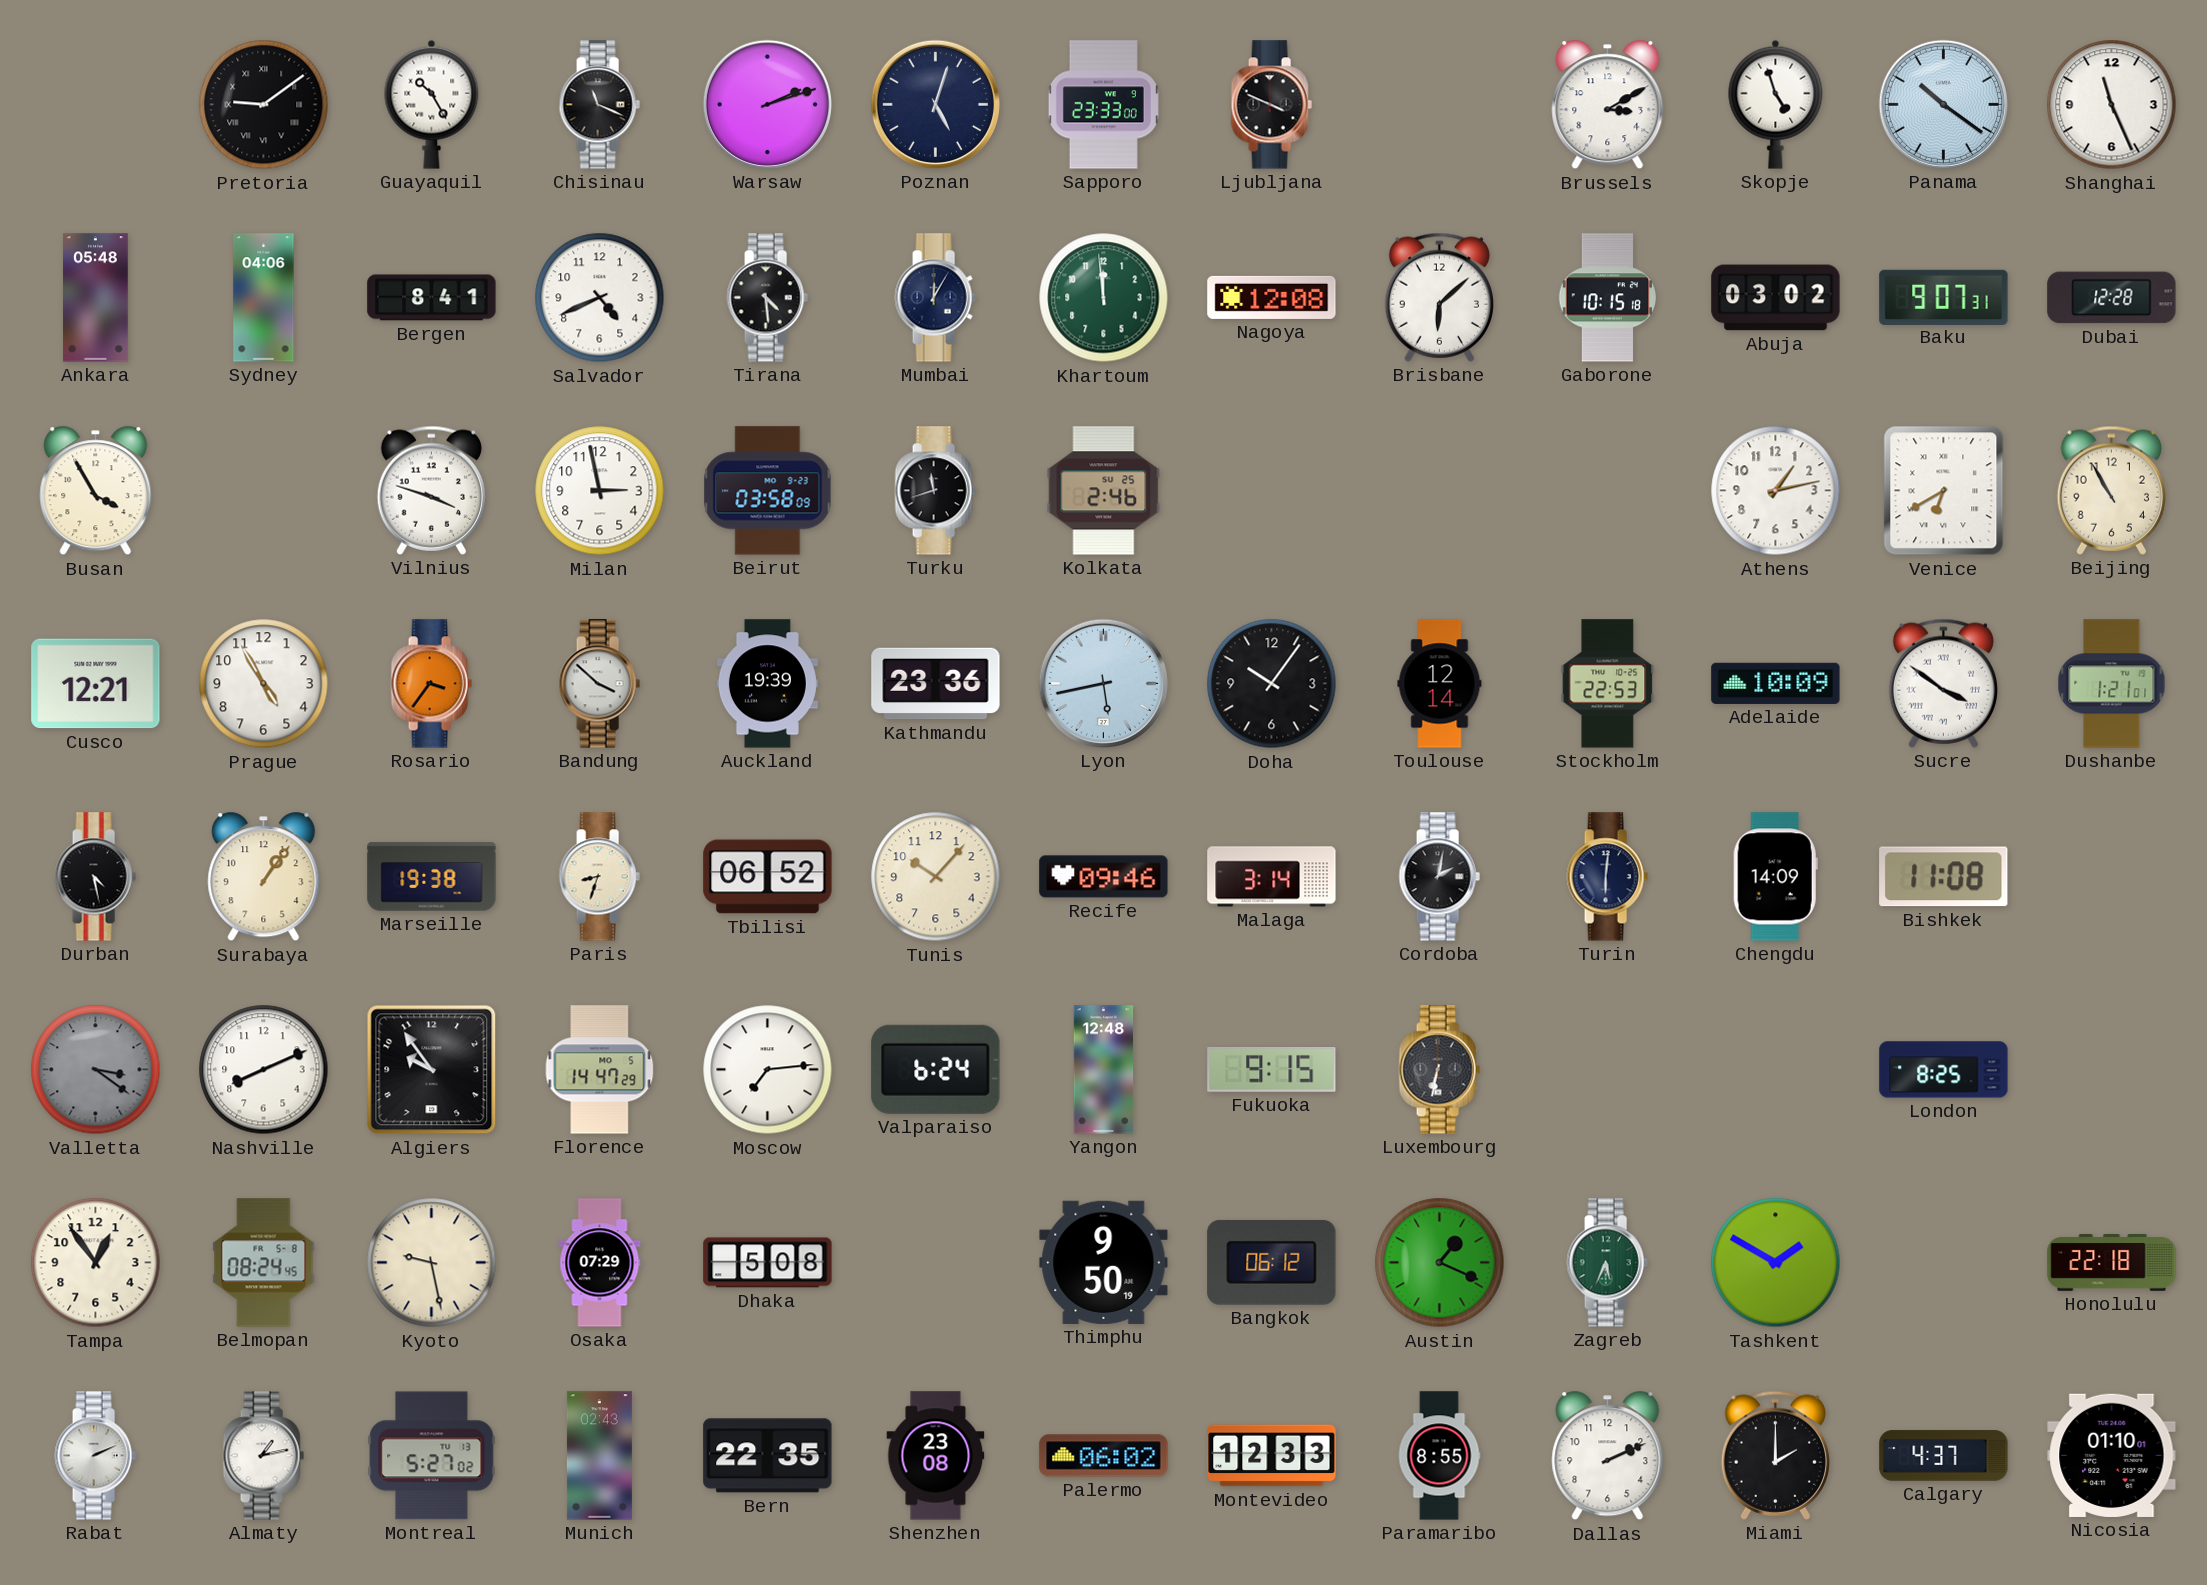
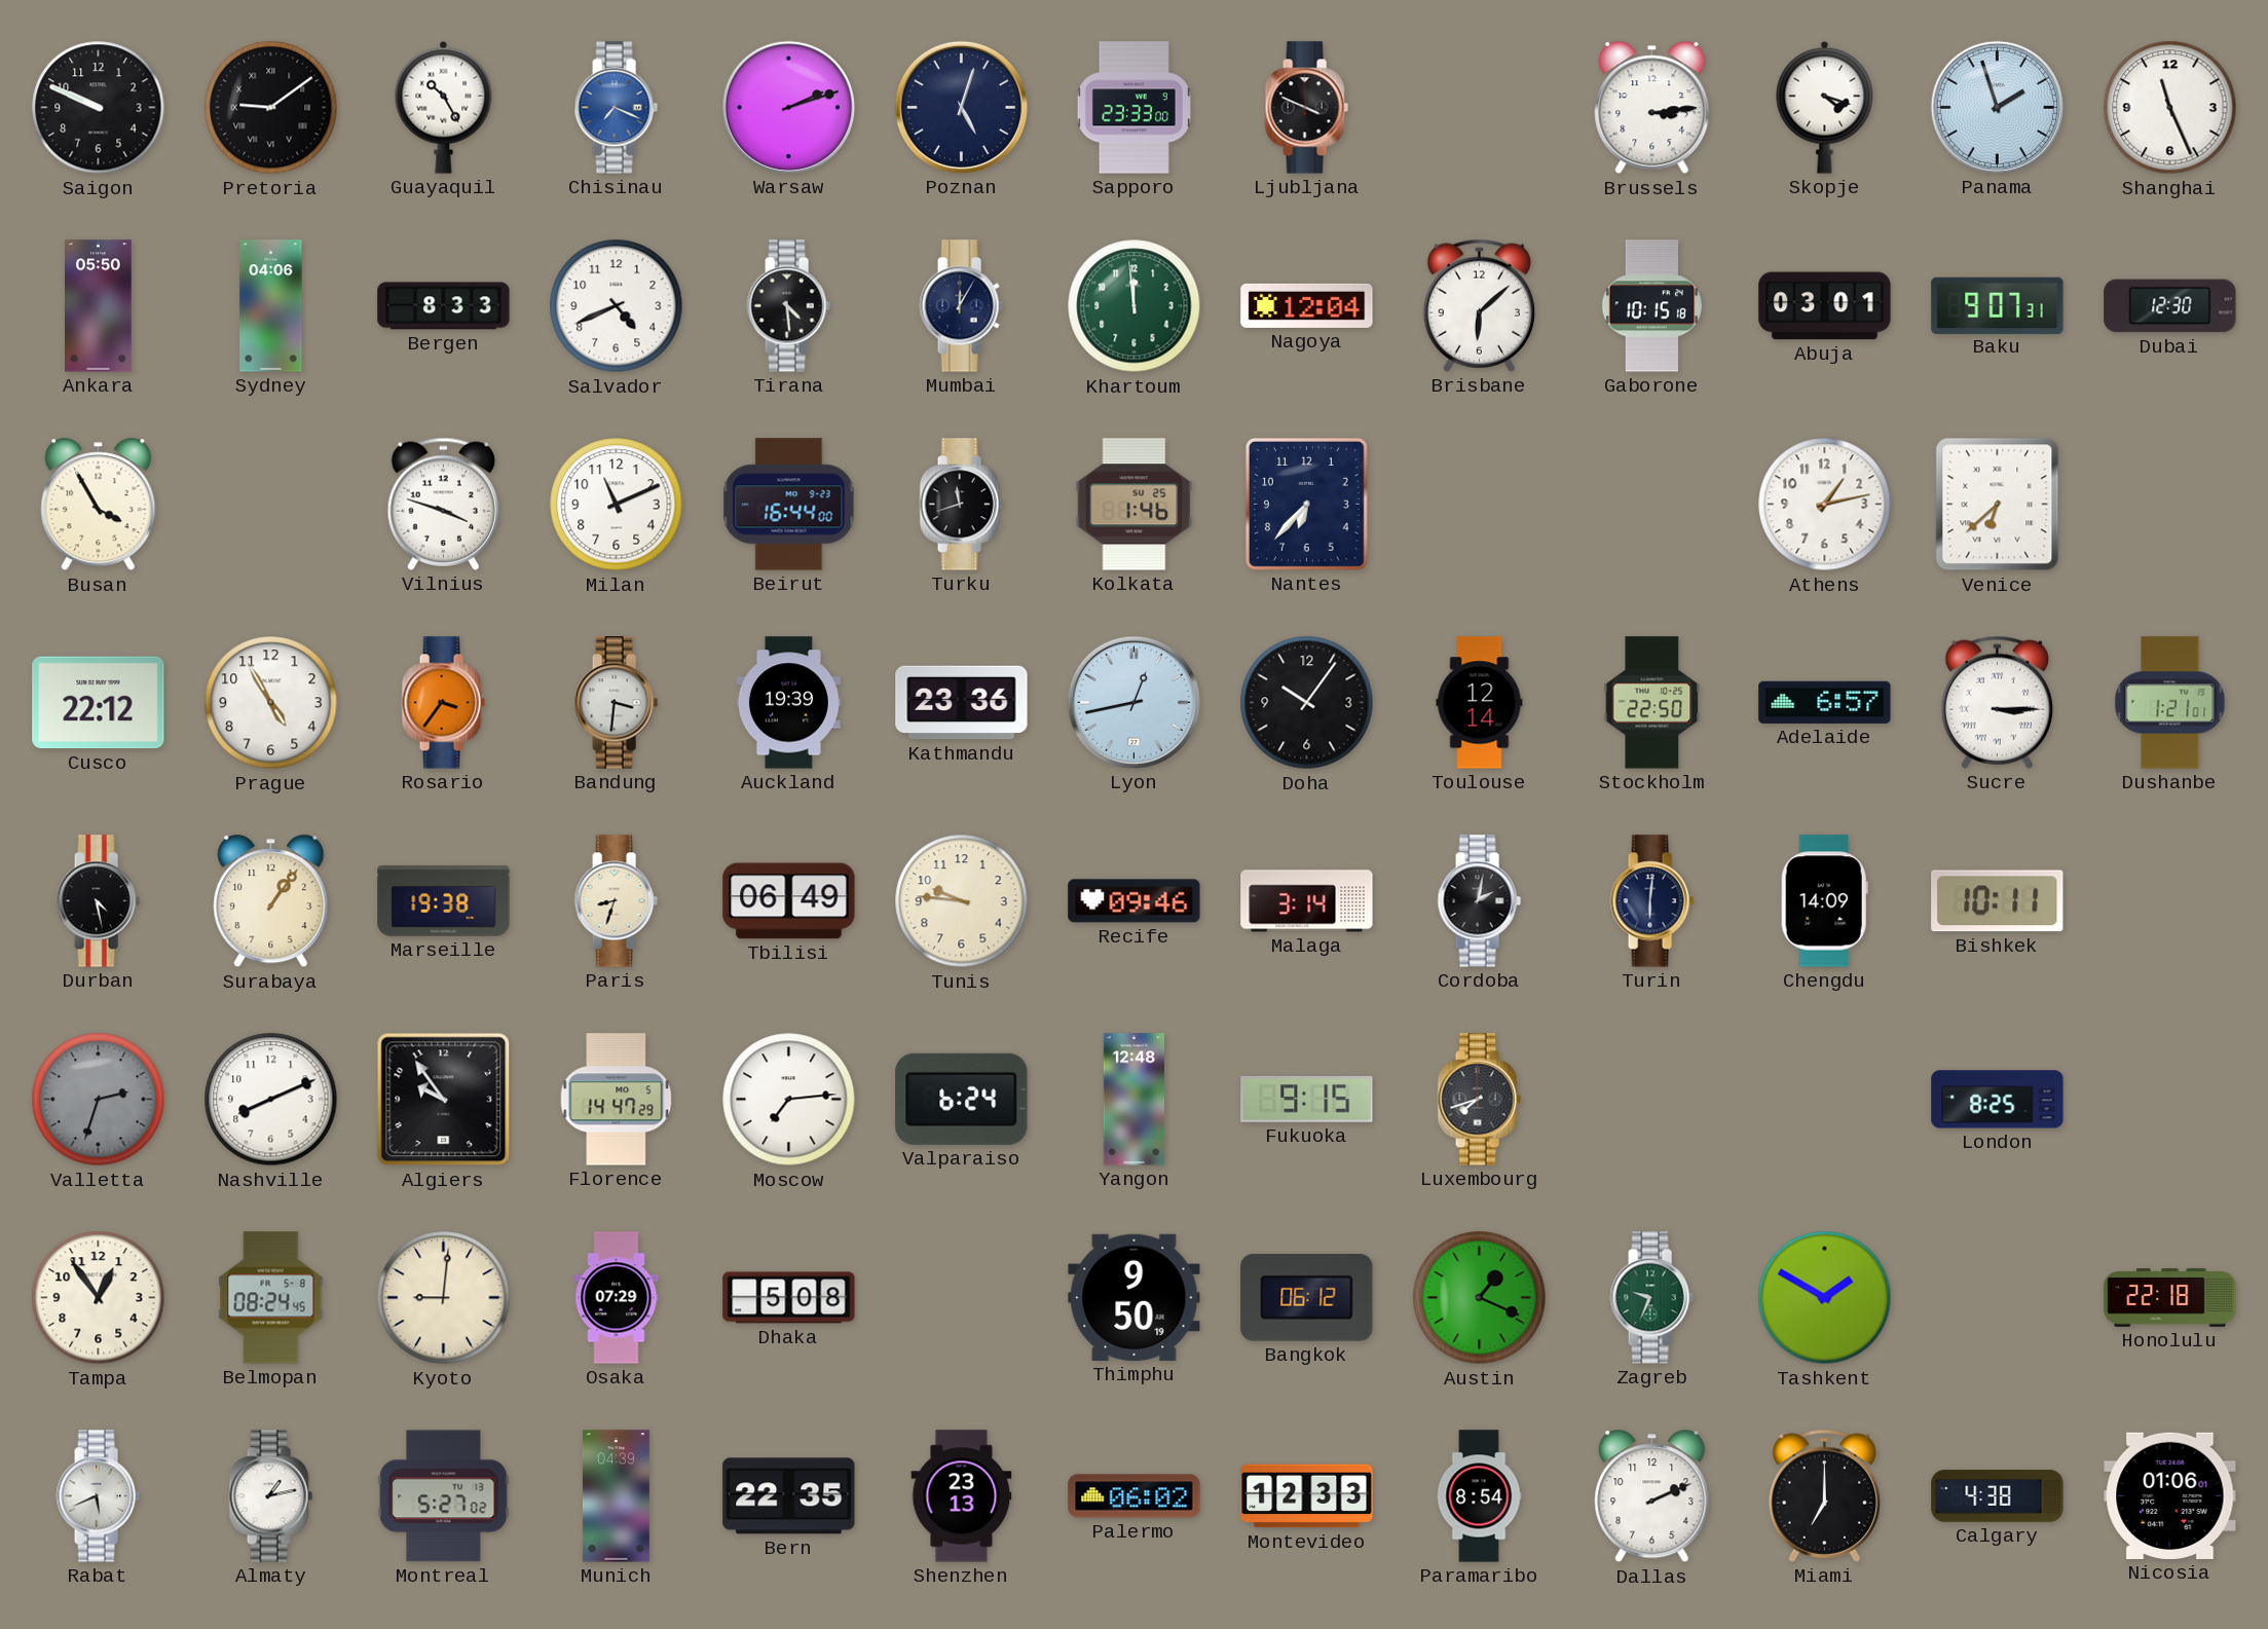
Saigon: none -> 9:49
Chisinau: 11:19 -> 7:19
Chisinau dial: black -> blue
Brussels: 3:10 -> 3:14
Skopje: 4:57 -> 4:18
Panama: 10:21 -> 1:57
Ankara: 05:48 -> 05:50
Bergen: 8:41 -> 8:33
Nagoya: 12:08 -> 12:04
Abuja: 03:02 -> 03:01
Dubai: 12:28 -> 12:30
Milan: 2:58 -> 11:11
Beirut: 03:58 -> 16:44
Kolkata: 2:46 -> 1:46
Nantes: none -> 6:37
Venice: 6:40 -> 6:38
Beijing: 10:55 -> none
Cusco: 12:21 -> 22:12
Bandung: 3:52 -> 3:31
Lyon: 5:43 -> 12:43
Stockholm: 22:53 -> 22:50
Adelaide: 10:09 -> 6:57
Sucre: 3:51 -> 3:15
Tbilisi: 06:52 -> 06:49
Tunis: 10:07 -> 9:46
Bishkek: 11:08 -> 10:11
Valletta: 3:21 -> 2:33
Luxembourg: 6:32 -> 7:42
Kyoto: 9:28 -> 9:01
Zagreb: 5:34 -> 9:34
Rabat: 2:11 -> 5:41
Munich: 02:43 -> 04:39
Shenzhen: 23:08 -> 23:13
Paramaribo: 8:55 -> 8:54
Miami: 2:00 -> 7:00
Calgary: 4:37 -> 4:38
Nicosia: 01:10 -> 01:06
